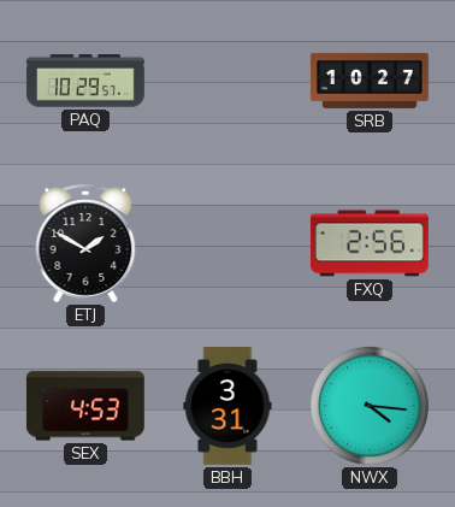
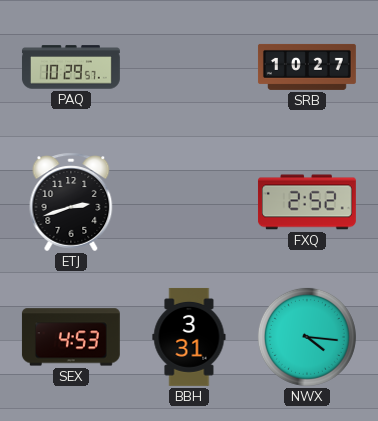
ETJ: 1:50 -> 2:42
FXQ: 2:56 -> 2:52
